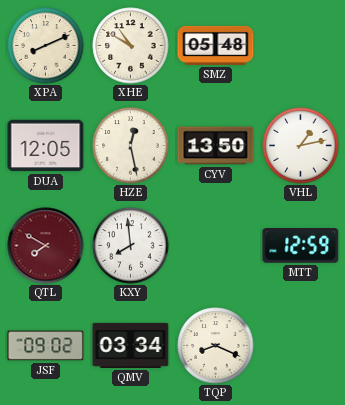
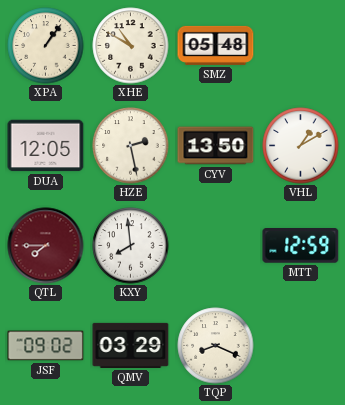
XPA: 8:11 -> 1:06
HZE: 12:28 -> 2:28
VHL: 1:13 -> 1:10
QTL: 7:50 -> 7:45
QMV: 03:34 -> 03:29
